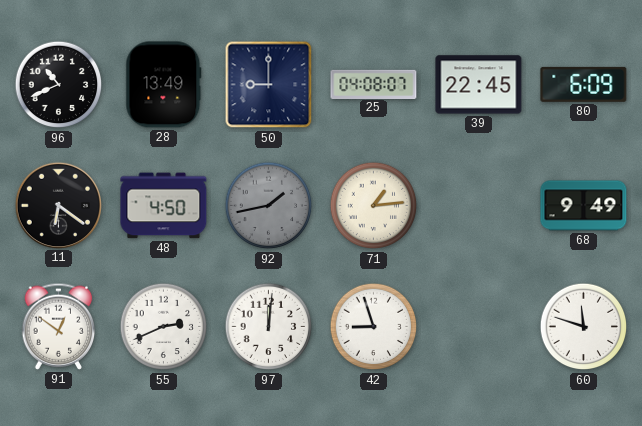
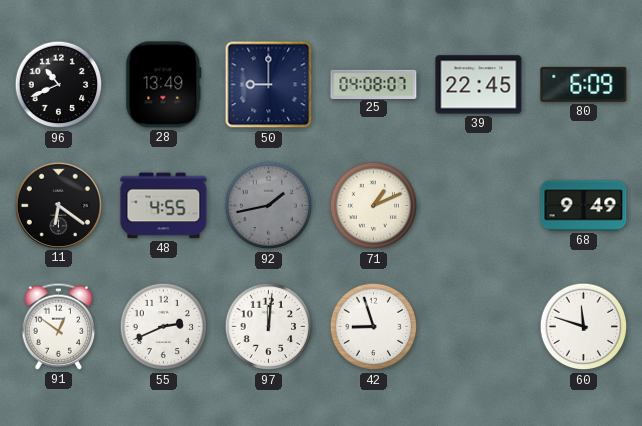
48: 4:50 -> 4:55
71: 1:14 -> 1:11
